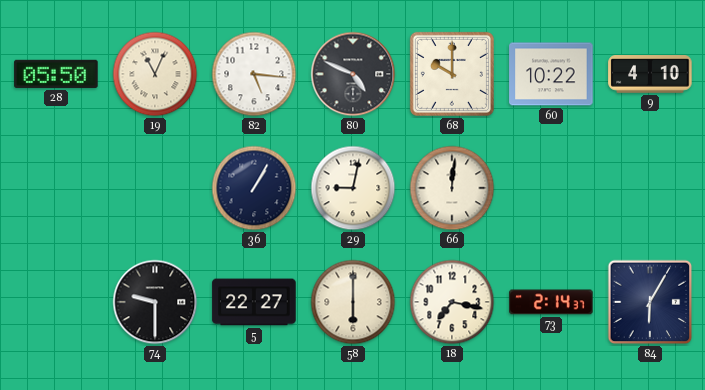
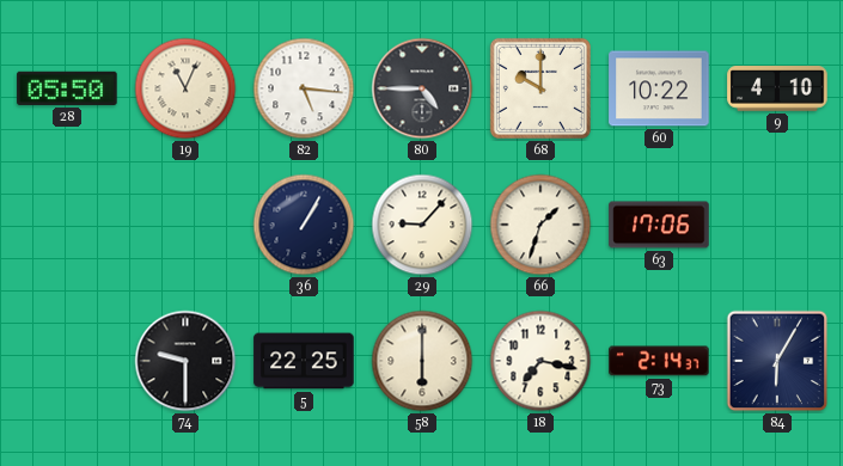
80: 4:49 -> 4:45
29: 9:02 -> 9:07
66: 12:01 -> 1:33
63: none -> 17:06
5: 22:27 -> 22:25
